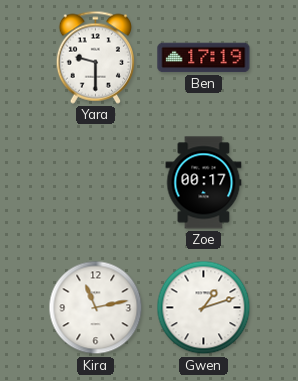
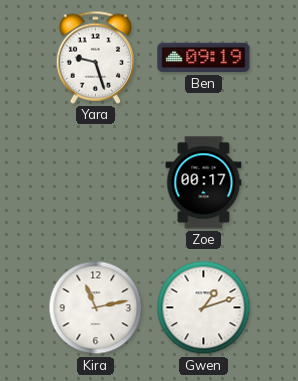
Yara: 9:30 -> 9:27
Ben: 17:19 -> 09:19
